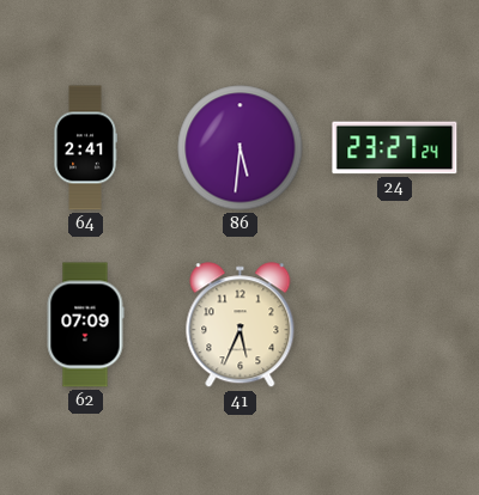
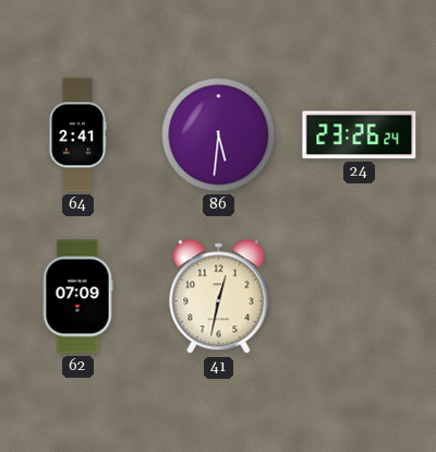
24: 23:27 -> 23:26
41: 5:34 -> 12:32
